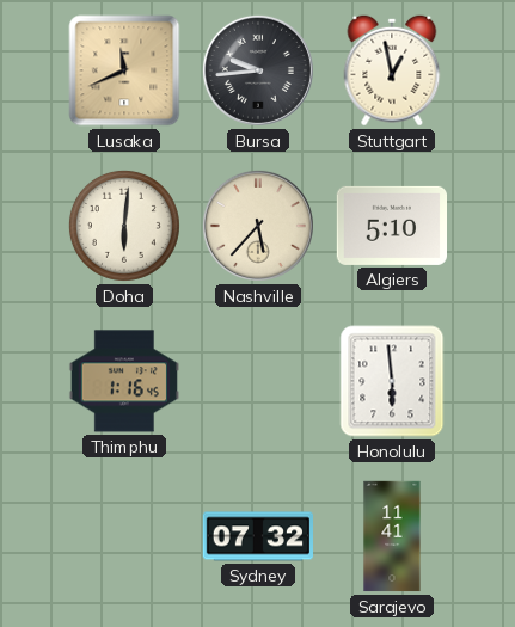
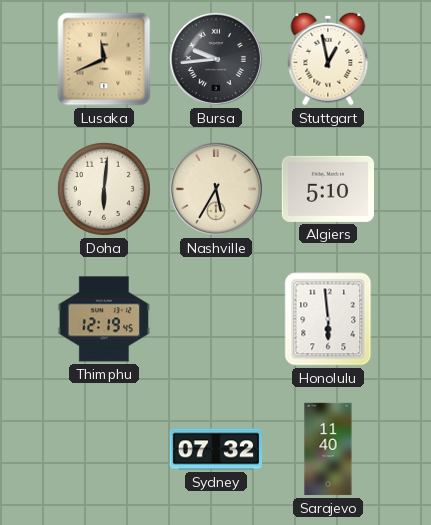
Nashville: 5:37 -> 5:35
Thimphu: 1:16 -> 12:19
Sarajevo: 11:41 -> 11:40
